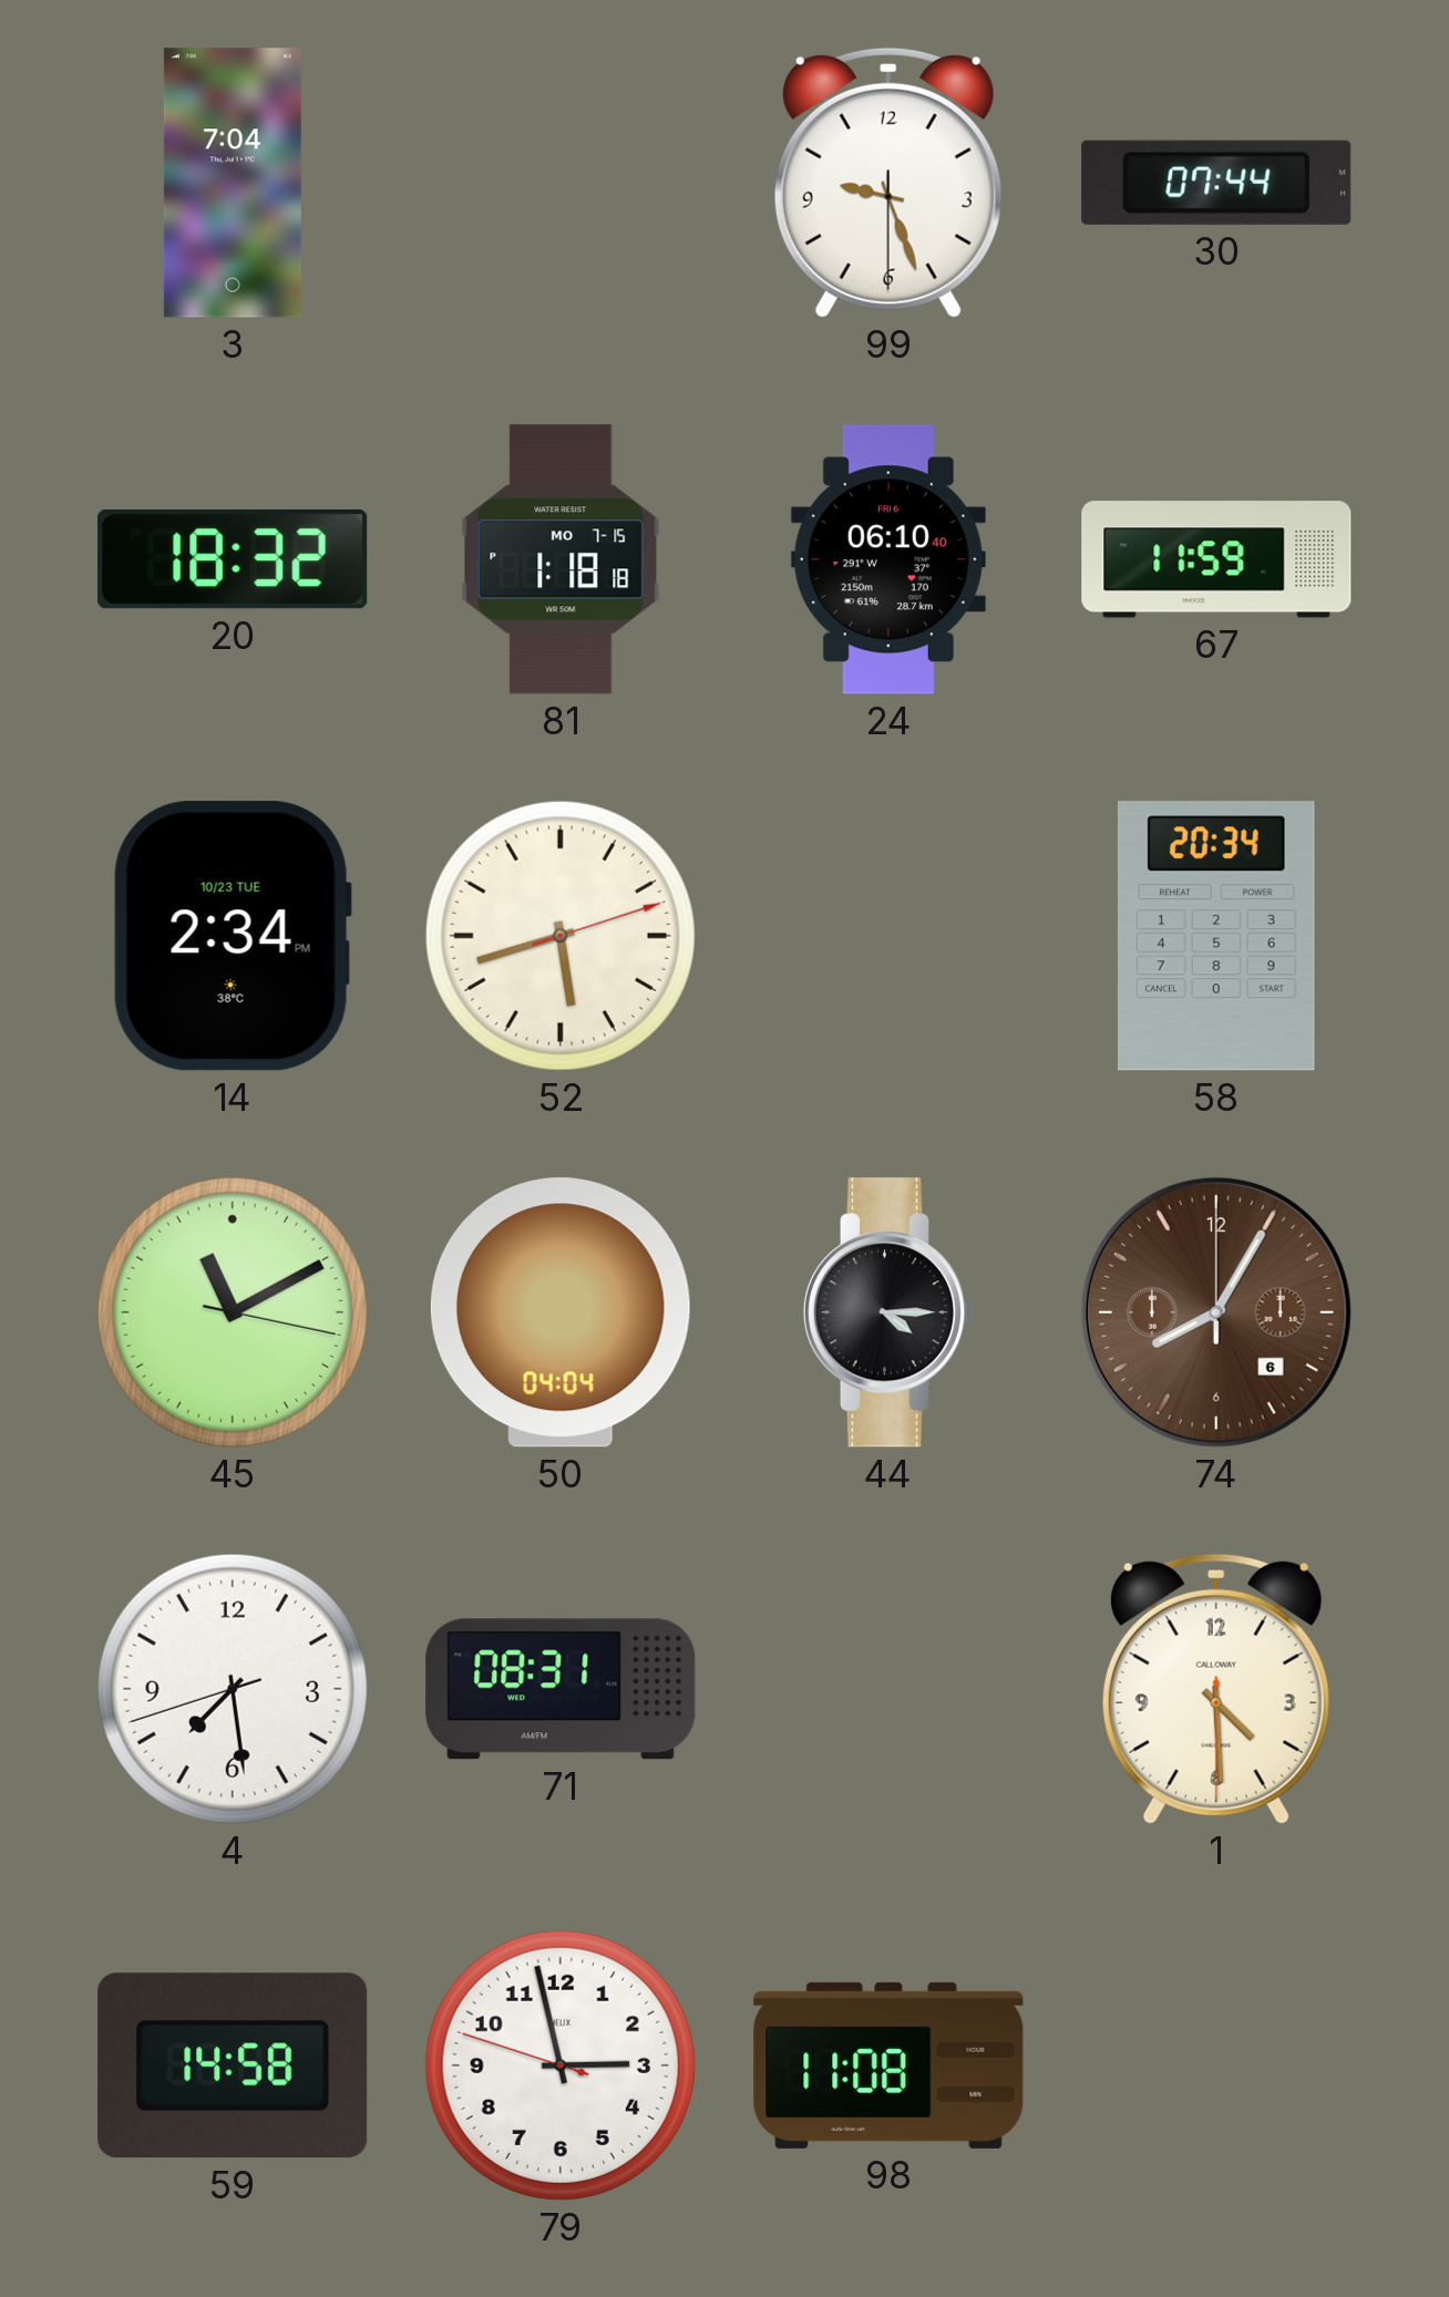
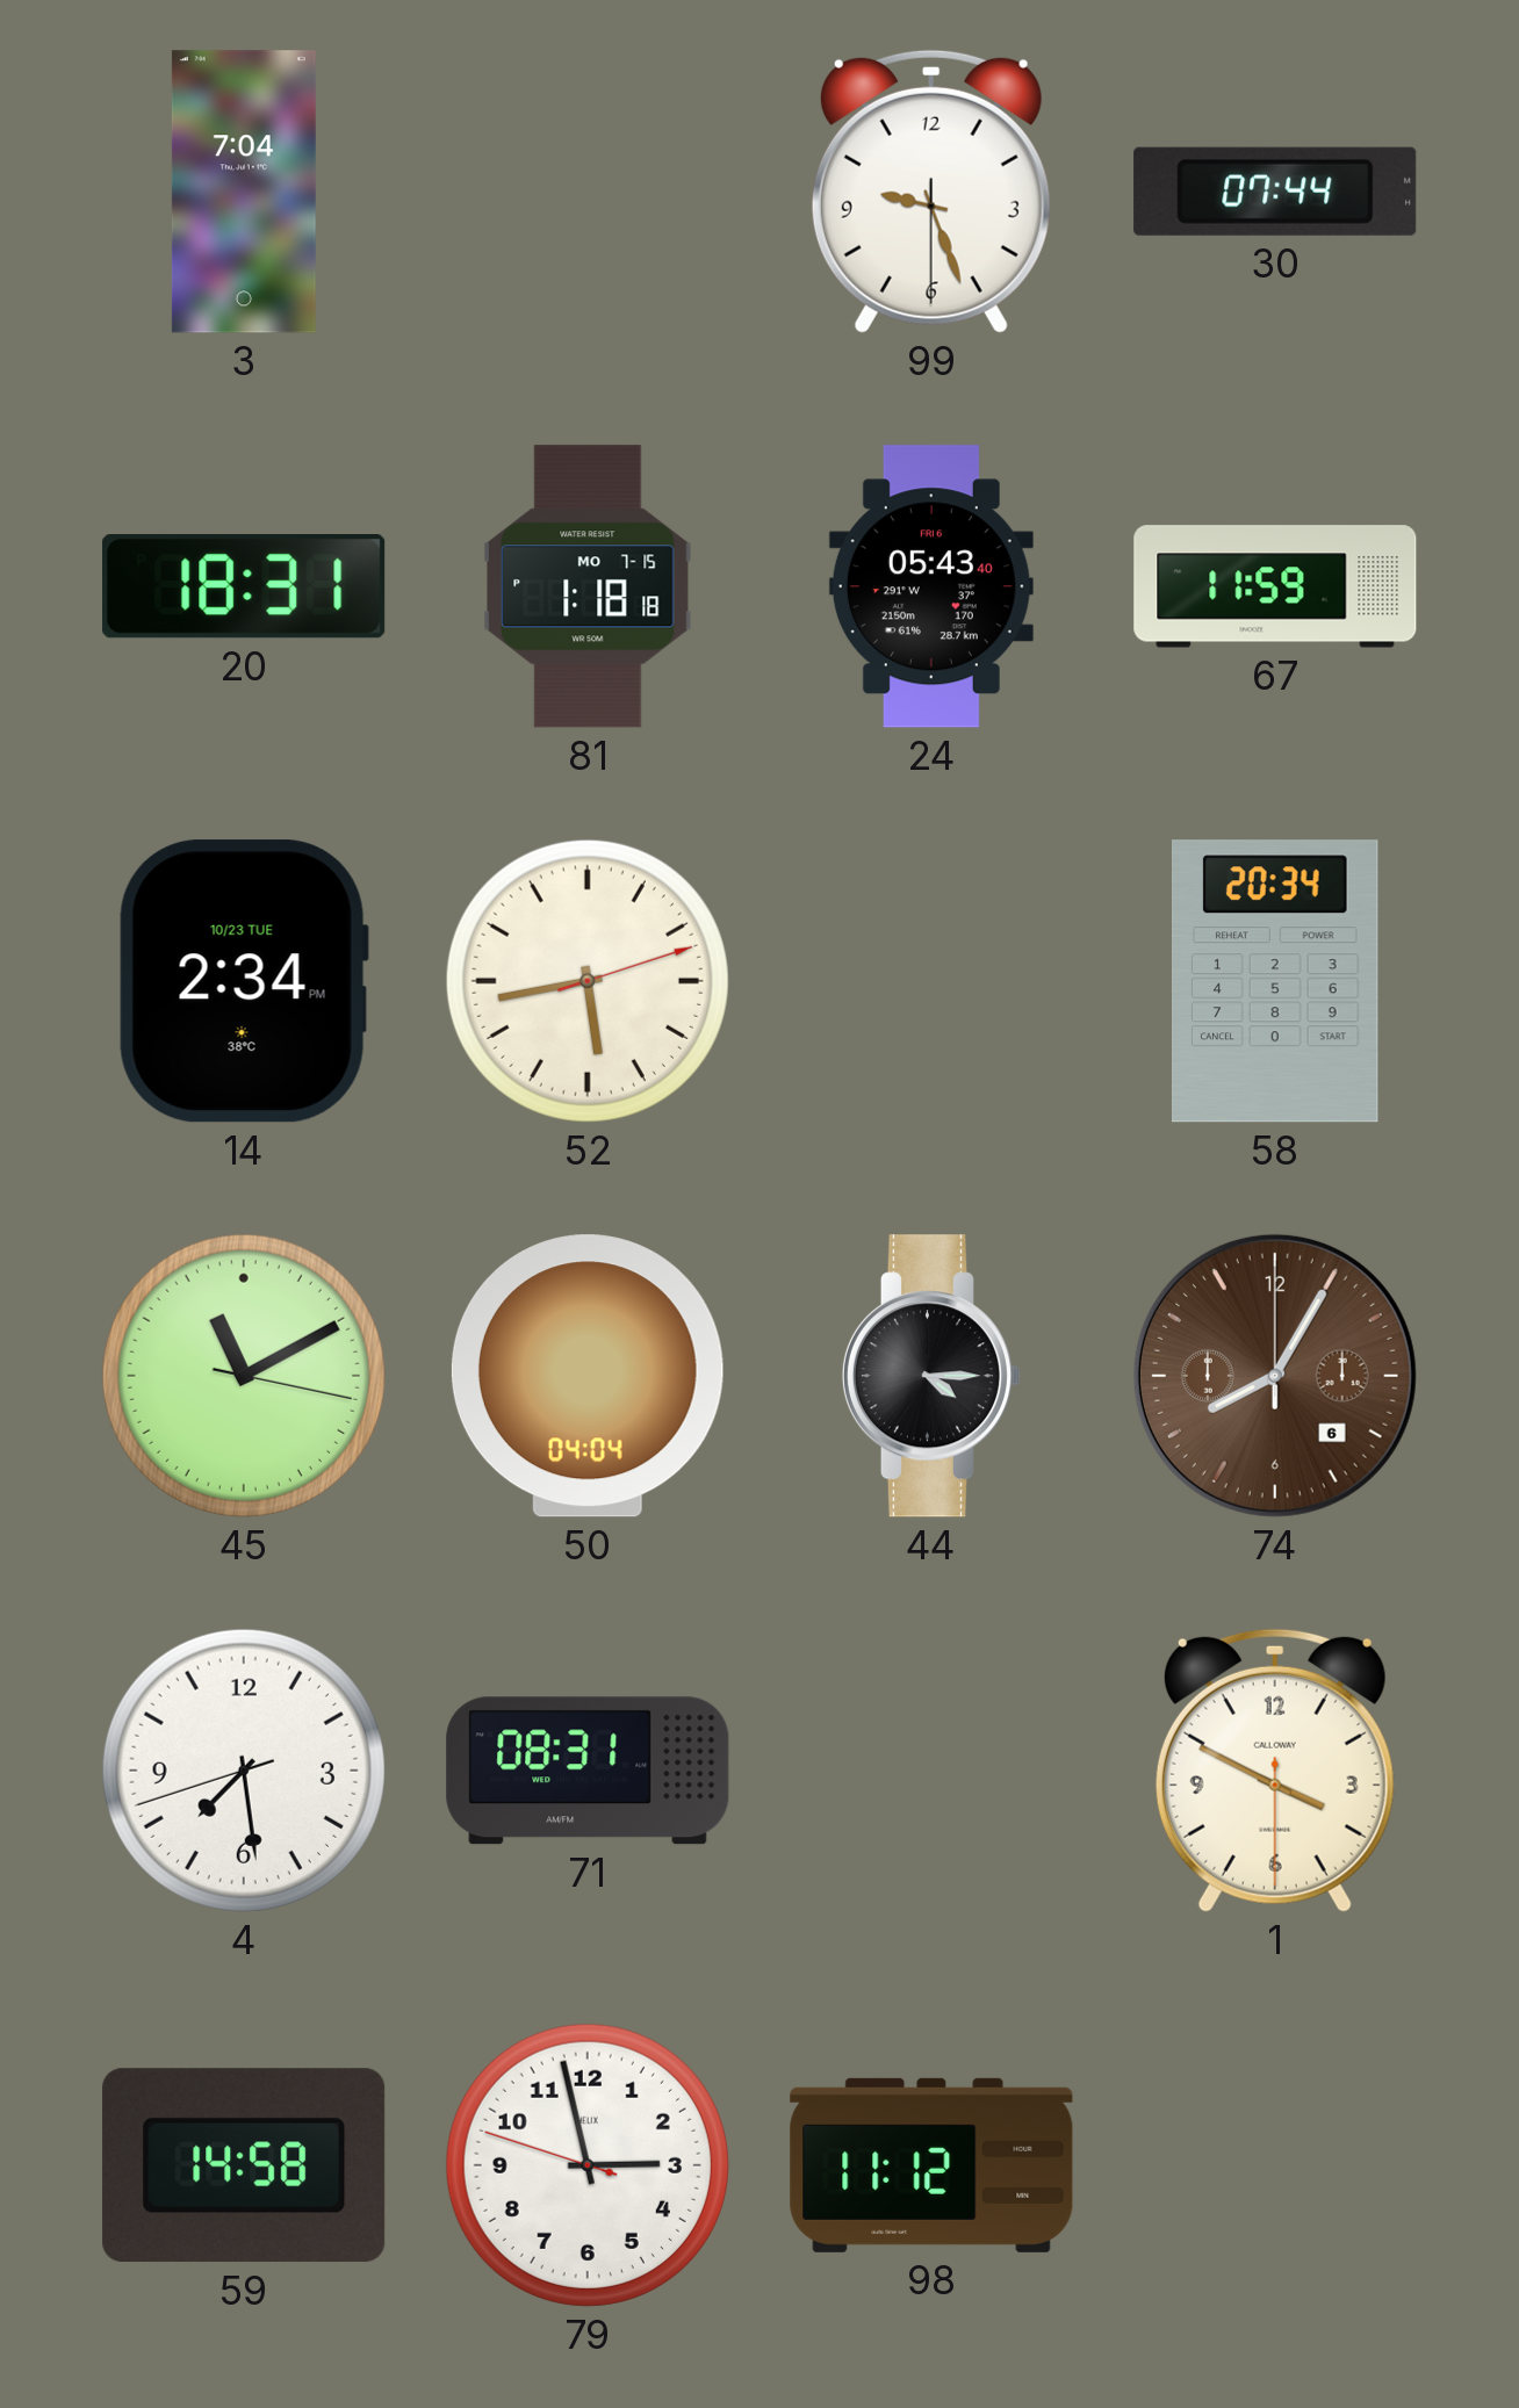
20: 18:32 -> 18:31
24: 06:10 -> 05:43
52: 5:42 -> 5:43
1: 4:29 -> 3:49
98: 11:08 -> 11:12
